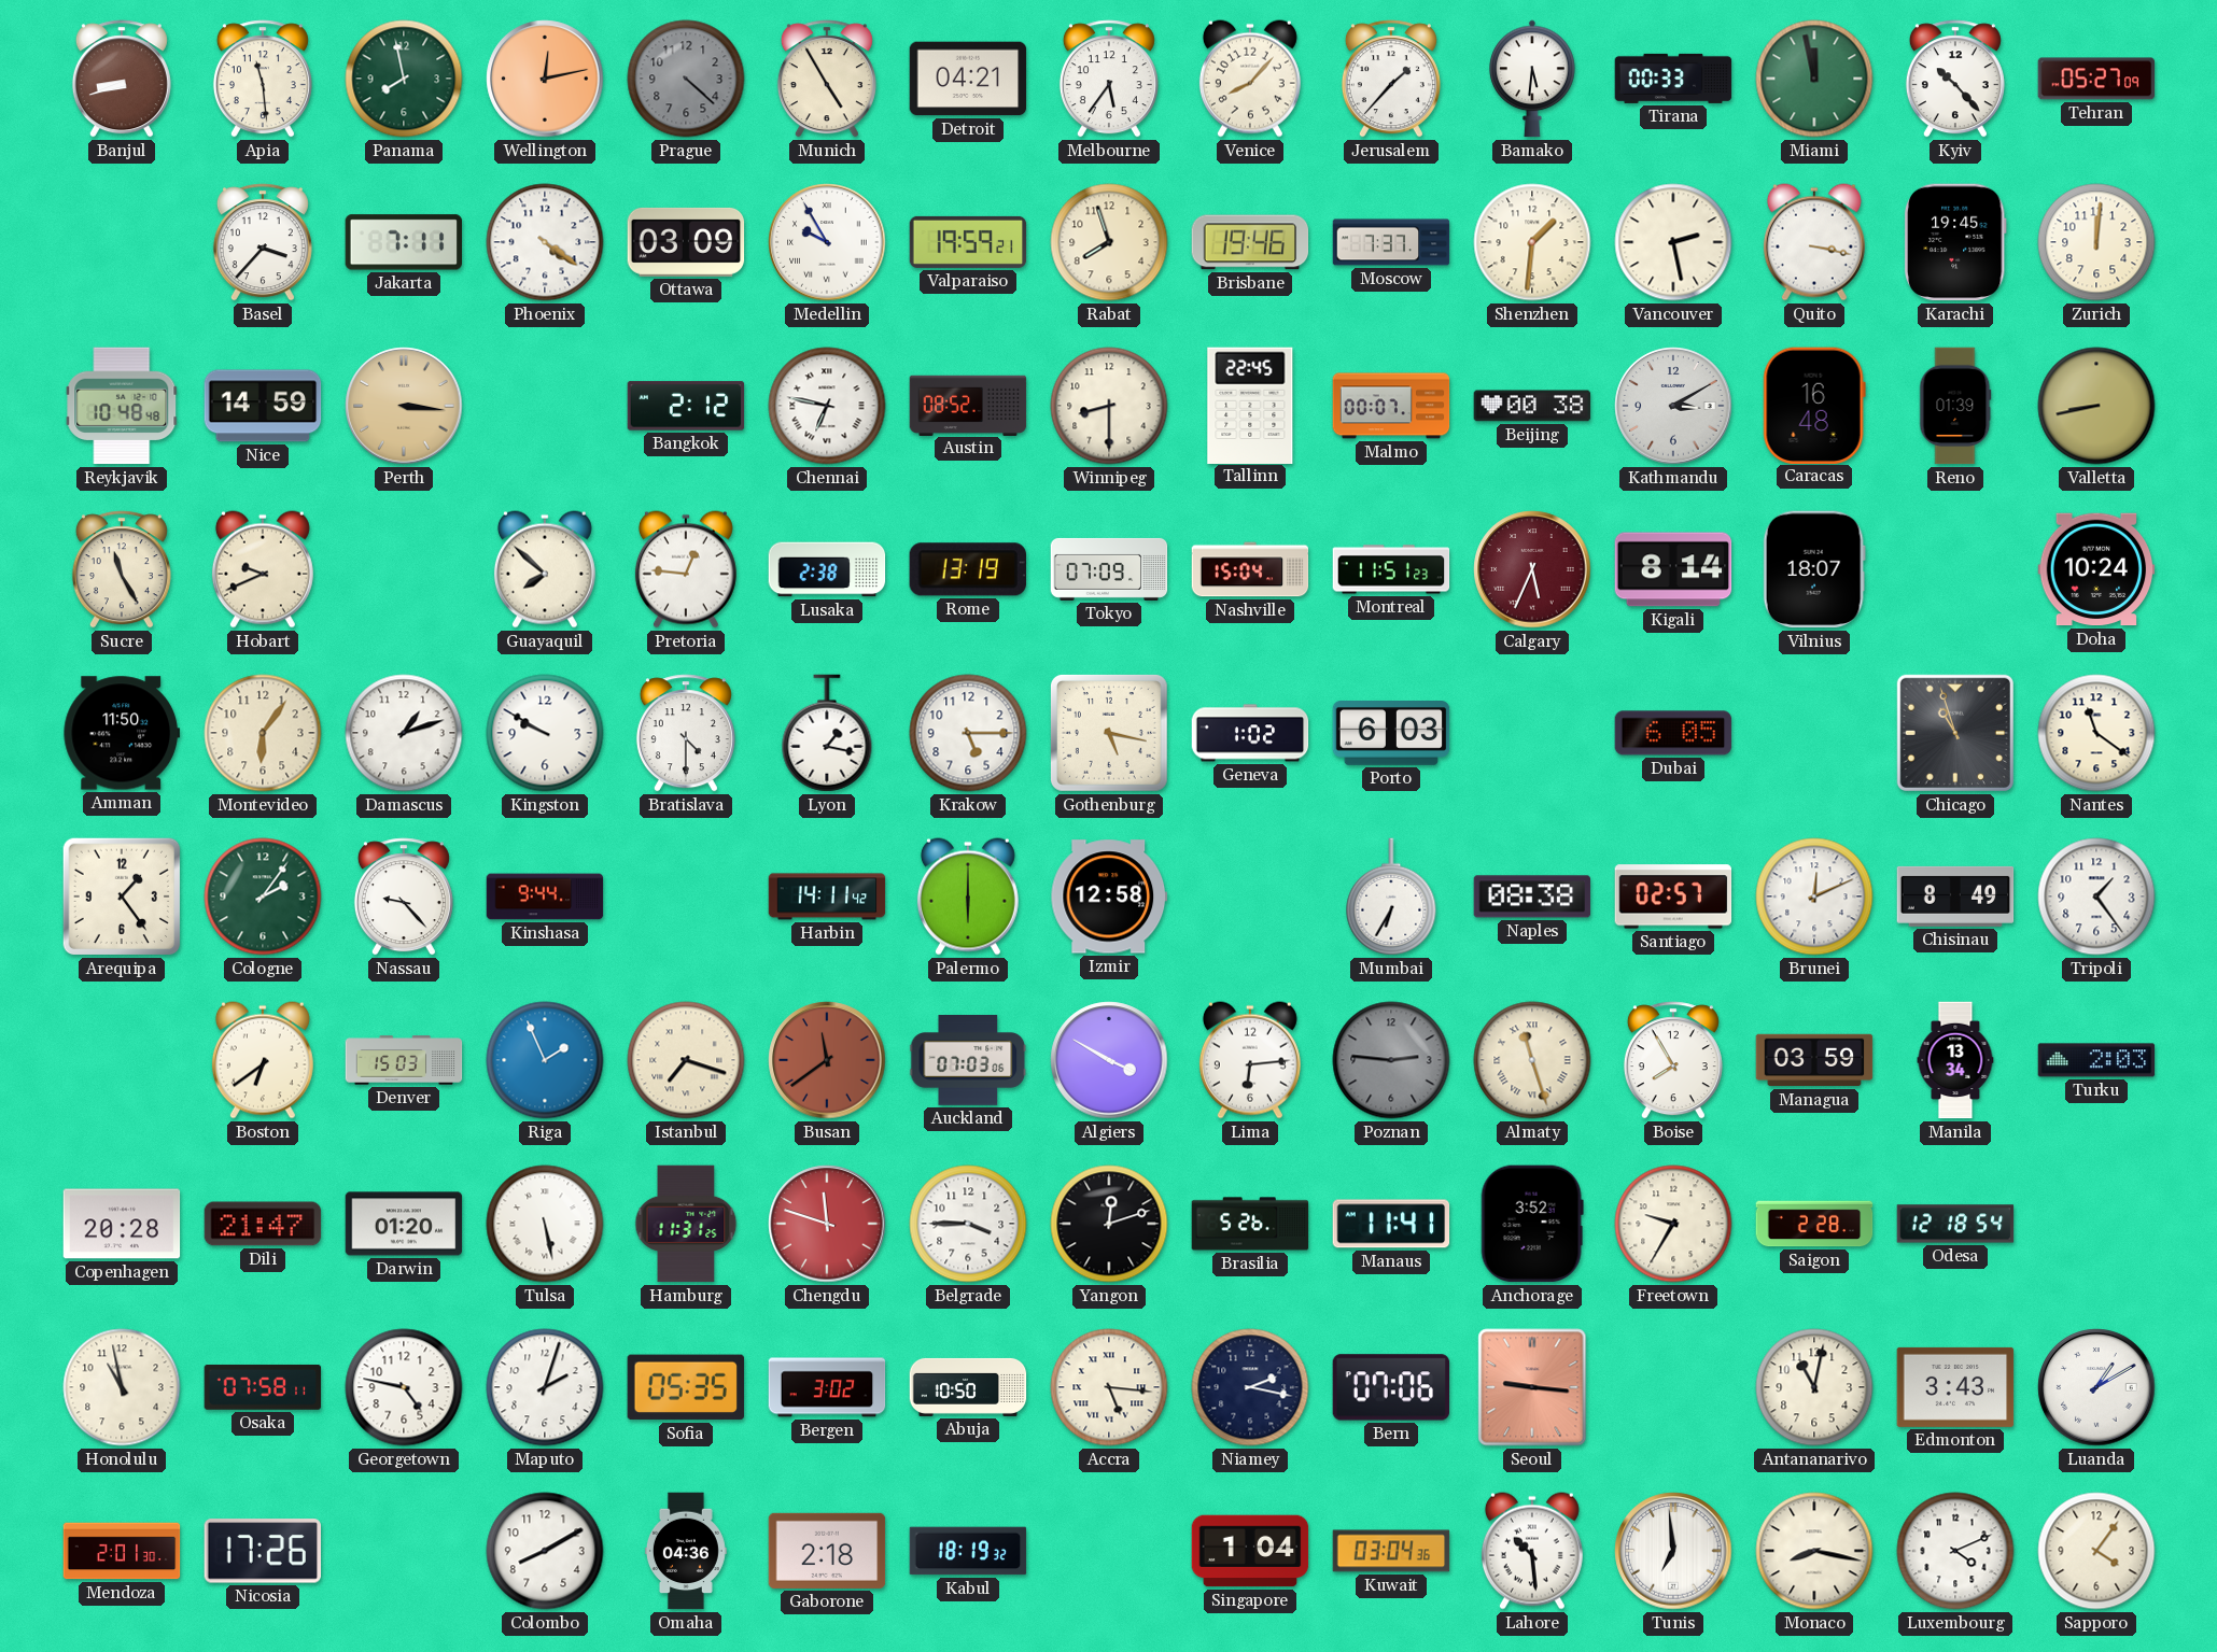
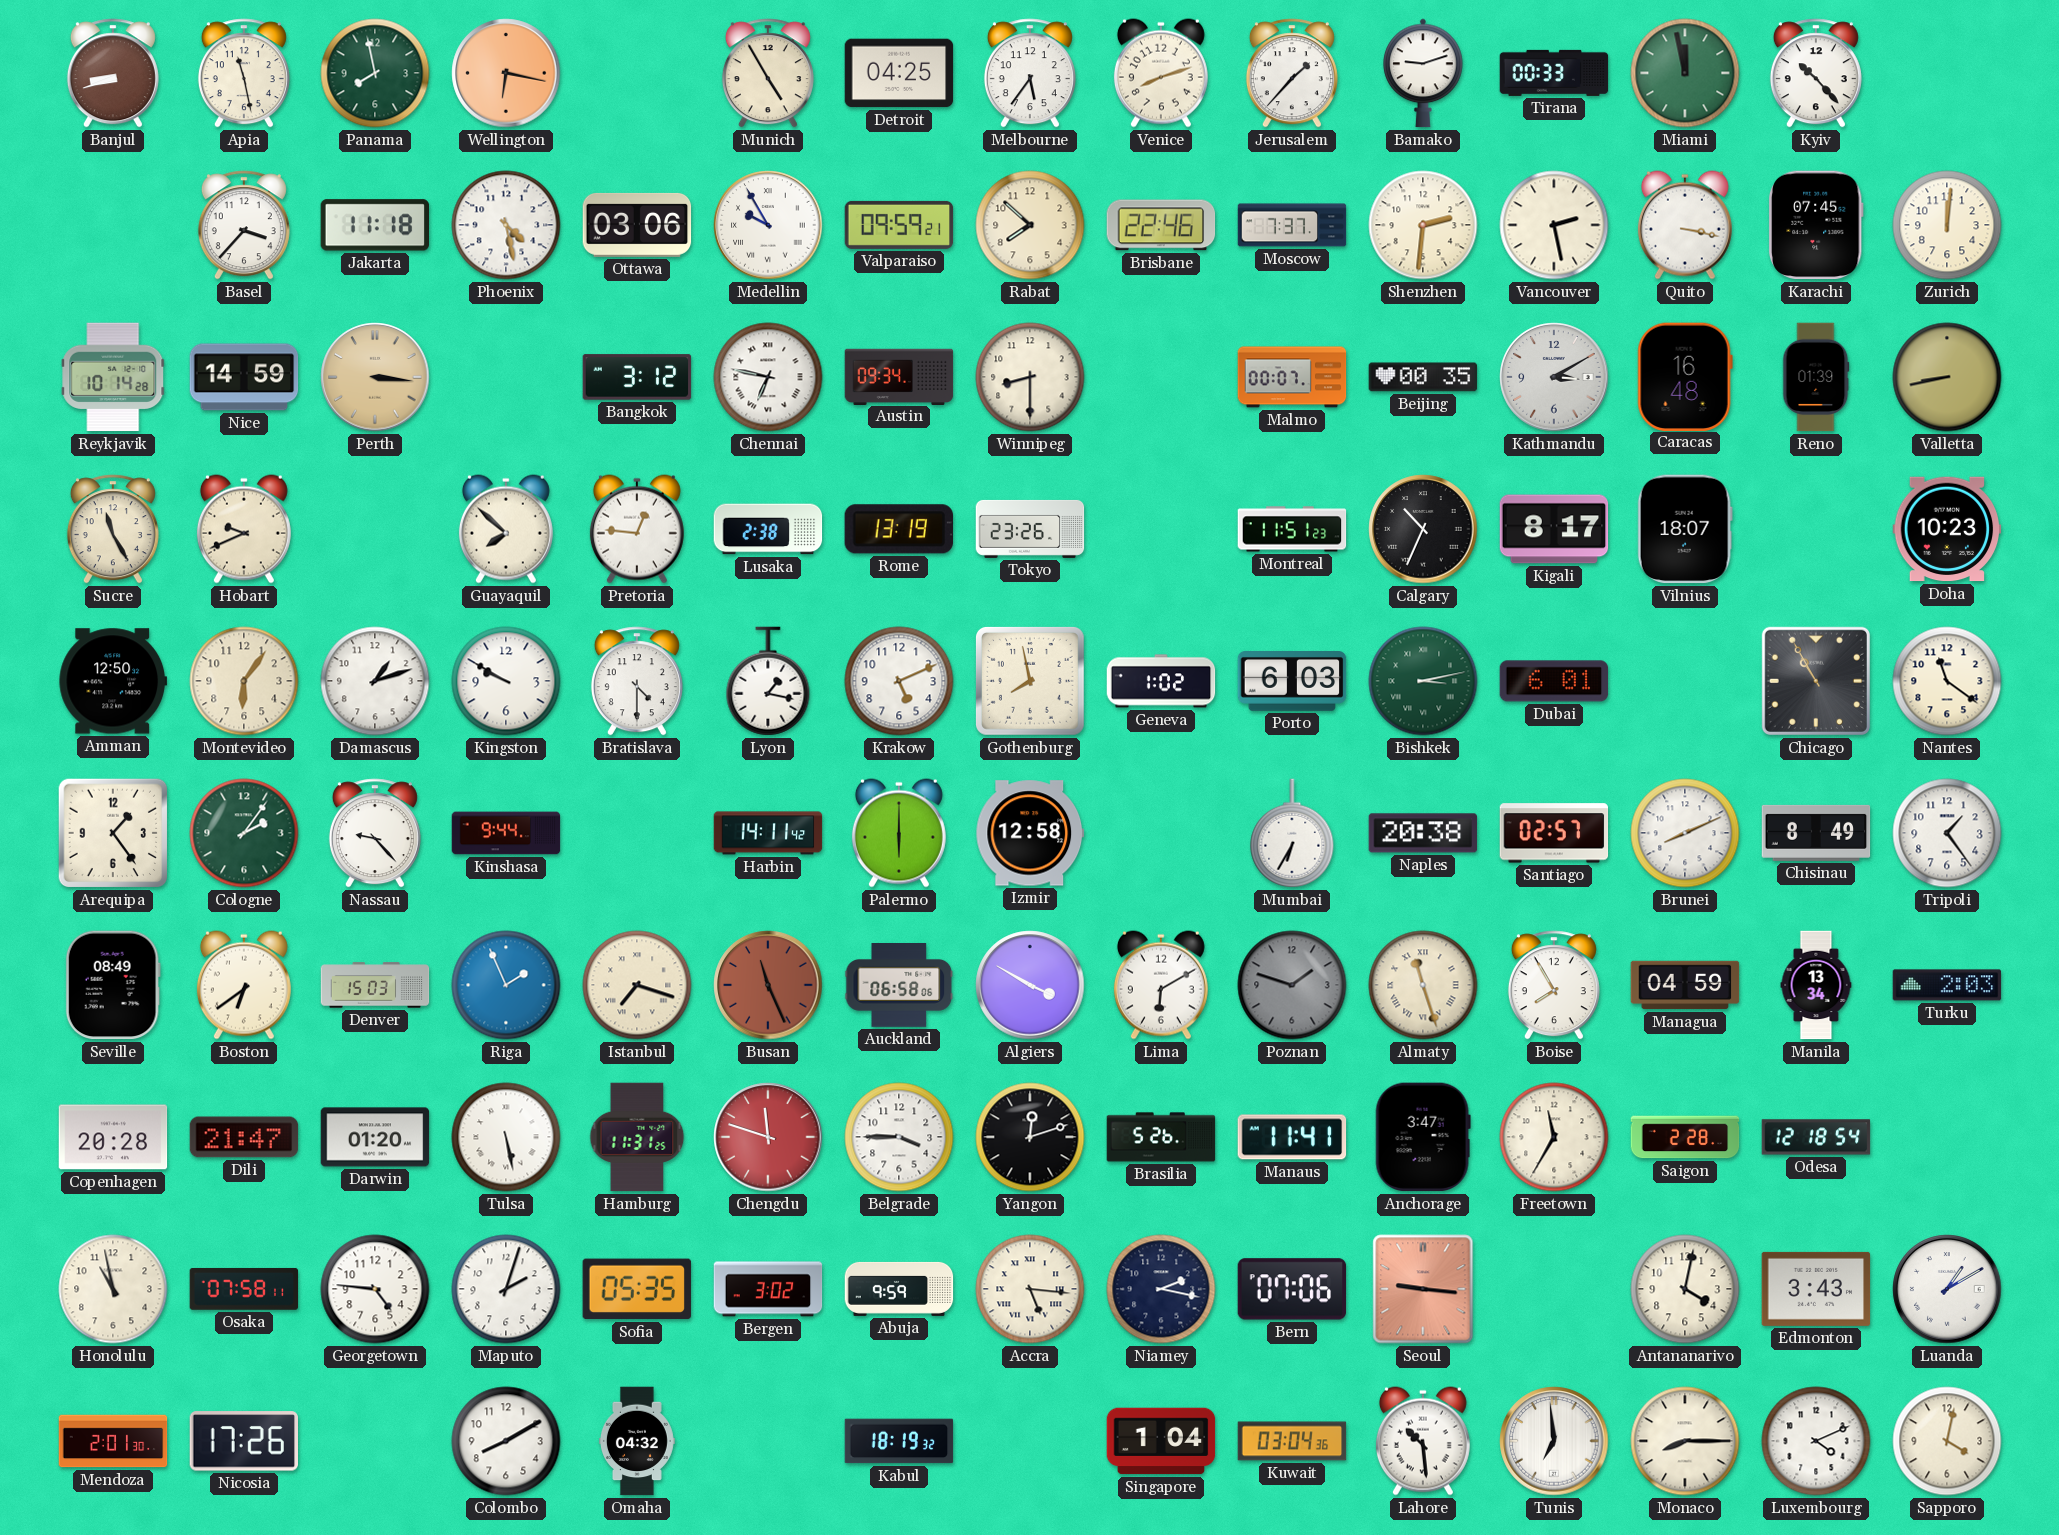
Apia: 11:29 -> 11:28
Wellington: 12:13 -> 6:17
Prague: 4:22 -> none
Detroit: 04:21 -> 04:25
Venice: 8:07 -> 8:12
Bamako: 5:31 -> 9:12
Tehran: 05:27 -> none
Jakarta: 7:11 -> 11:18
Phoenix: 4:21 -> 4:28
Ottawa: 03:09 -> 03:06
Valparaiso: 19:59 -> 09:59
Rabat: 7:57 -> 7:52
Brisbane: 19:46 -> 22:46
Shenzhen: 1:31 -> 2:31
Karachi: 19:45 -> 07:45
Reykjavik: 10:48 -> 10:14
Bangkok: 2:12 -> 3:12
Austin: 08:52 -> 09:34
Tallinn: 22:45 -> none
Beijing: 00:38 -> 00:35
Tokyo: 07:09 -> 23:26
Nashville: 15:04 -> none
Calgary: 5:34 -> 10:34
Calgary dial: burgundy -> black
Kigali: 8:14 -> 8:17
Doha: 10:24 -> 10:23
Amman: 11:50 -> 12:50
Krakow: 5:15 -> 5:11
Gothenburg: 5:17 -> 7:58
Bishkek: none -> 3:13
Dubai: 6:05 -> 6:01
Chicago: 10:57 -> 10:55
Naples: 08:38 -> 20:38
Brunei: 12:11 -> 8:11
Seville: none -> 08:49
Busan: 11:39 -> 11:26
Auckland: 07:03 -> 06:58
Lima: 6:14 -> 6:10
Poznan: 2:46 -> 1:48
Managua: 03:59 -> 04:59
Anchorage: 3:52 -> 3:47
Freetown: 9:35 -> 11:35
Georgetown: 4:47 -> 4:46
Abuja: 10:50 -> 9:59
Antananarivo: 11:02 -> 4:02
Omaha: 04:36 -> 04:32
Gaborone: 2:18 -> none
Monaco: 8:17 -> 8:15
Sapporo: 4:06 -> 4:02
